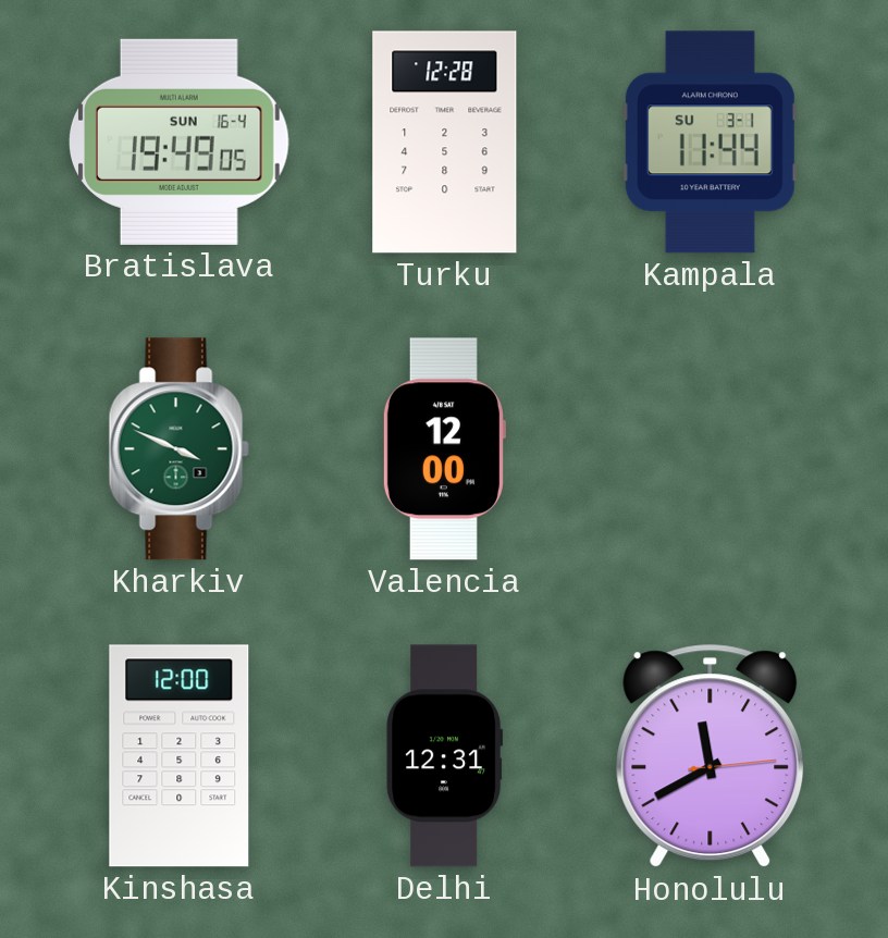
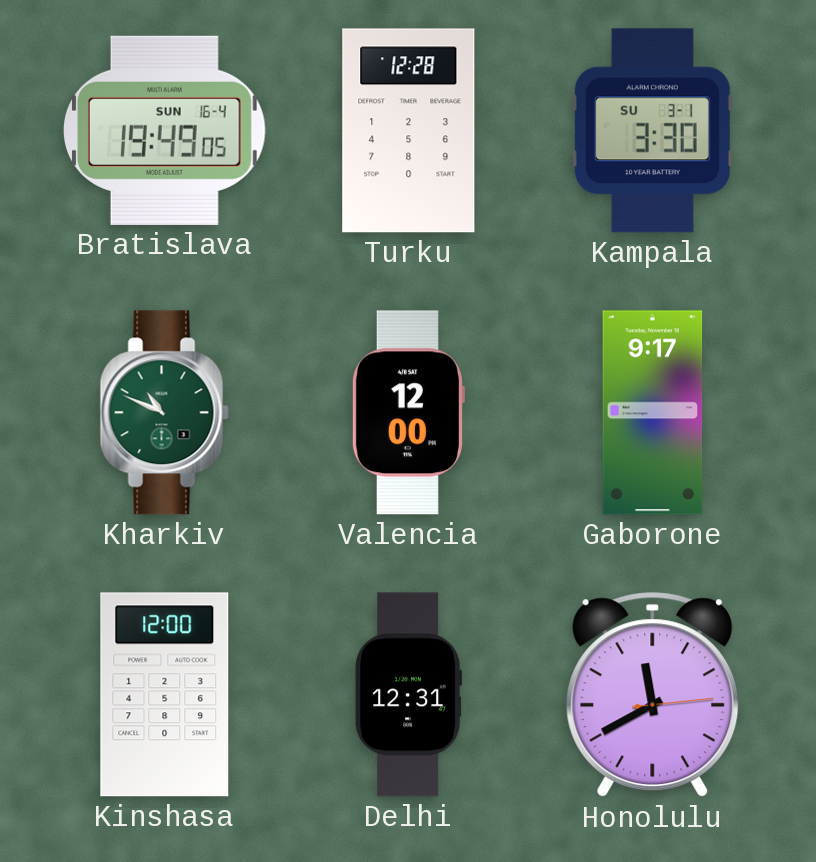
Kampala: 11:44 -> 3:30
Kharkiv: 3:49 -> 10:49
Gaborone: none -> 9:17
